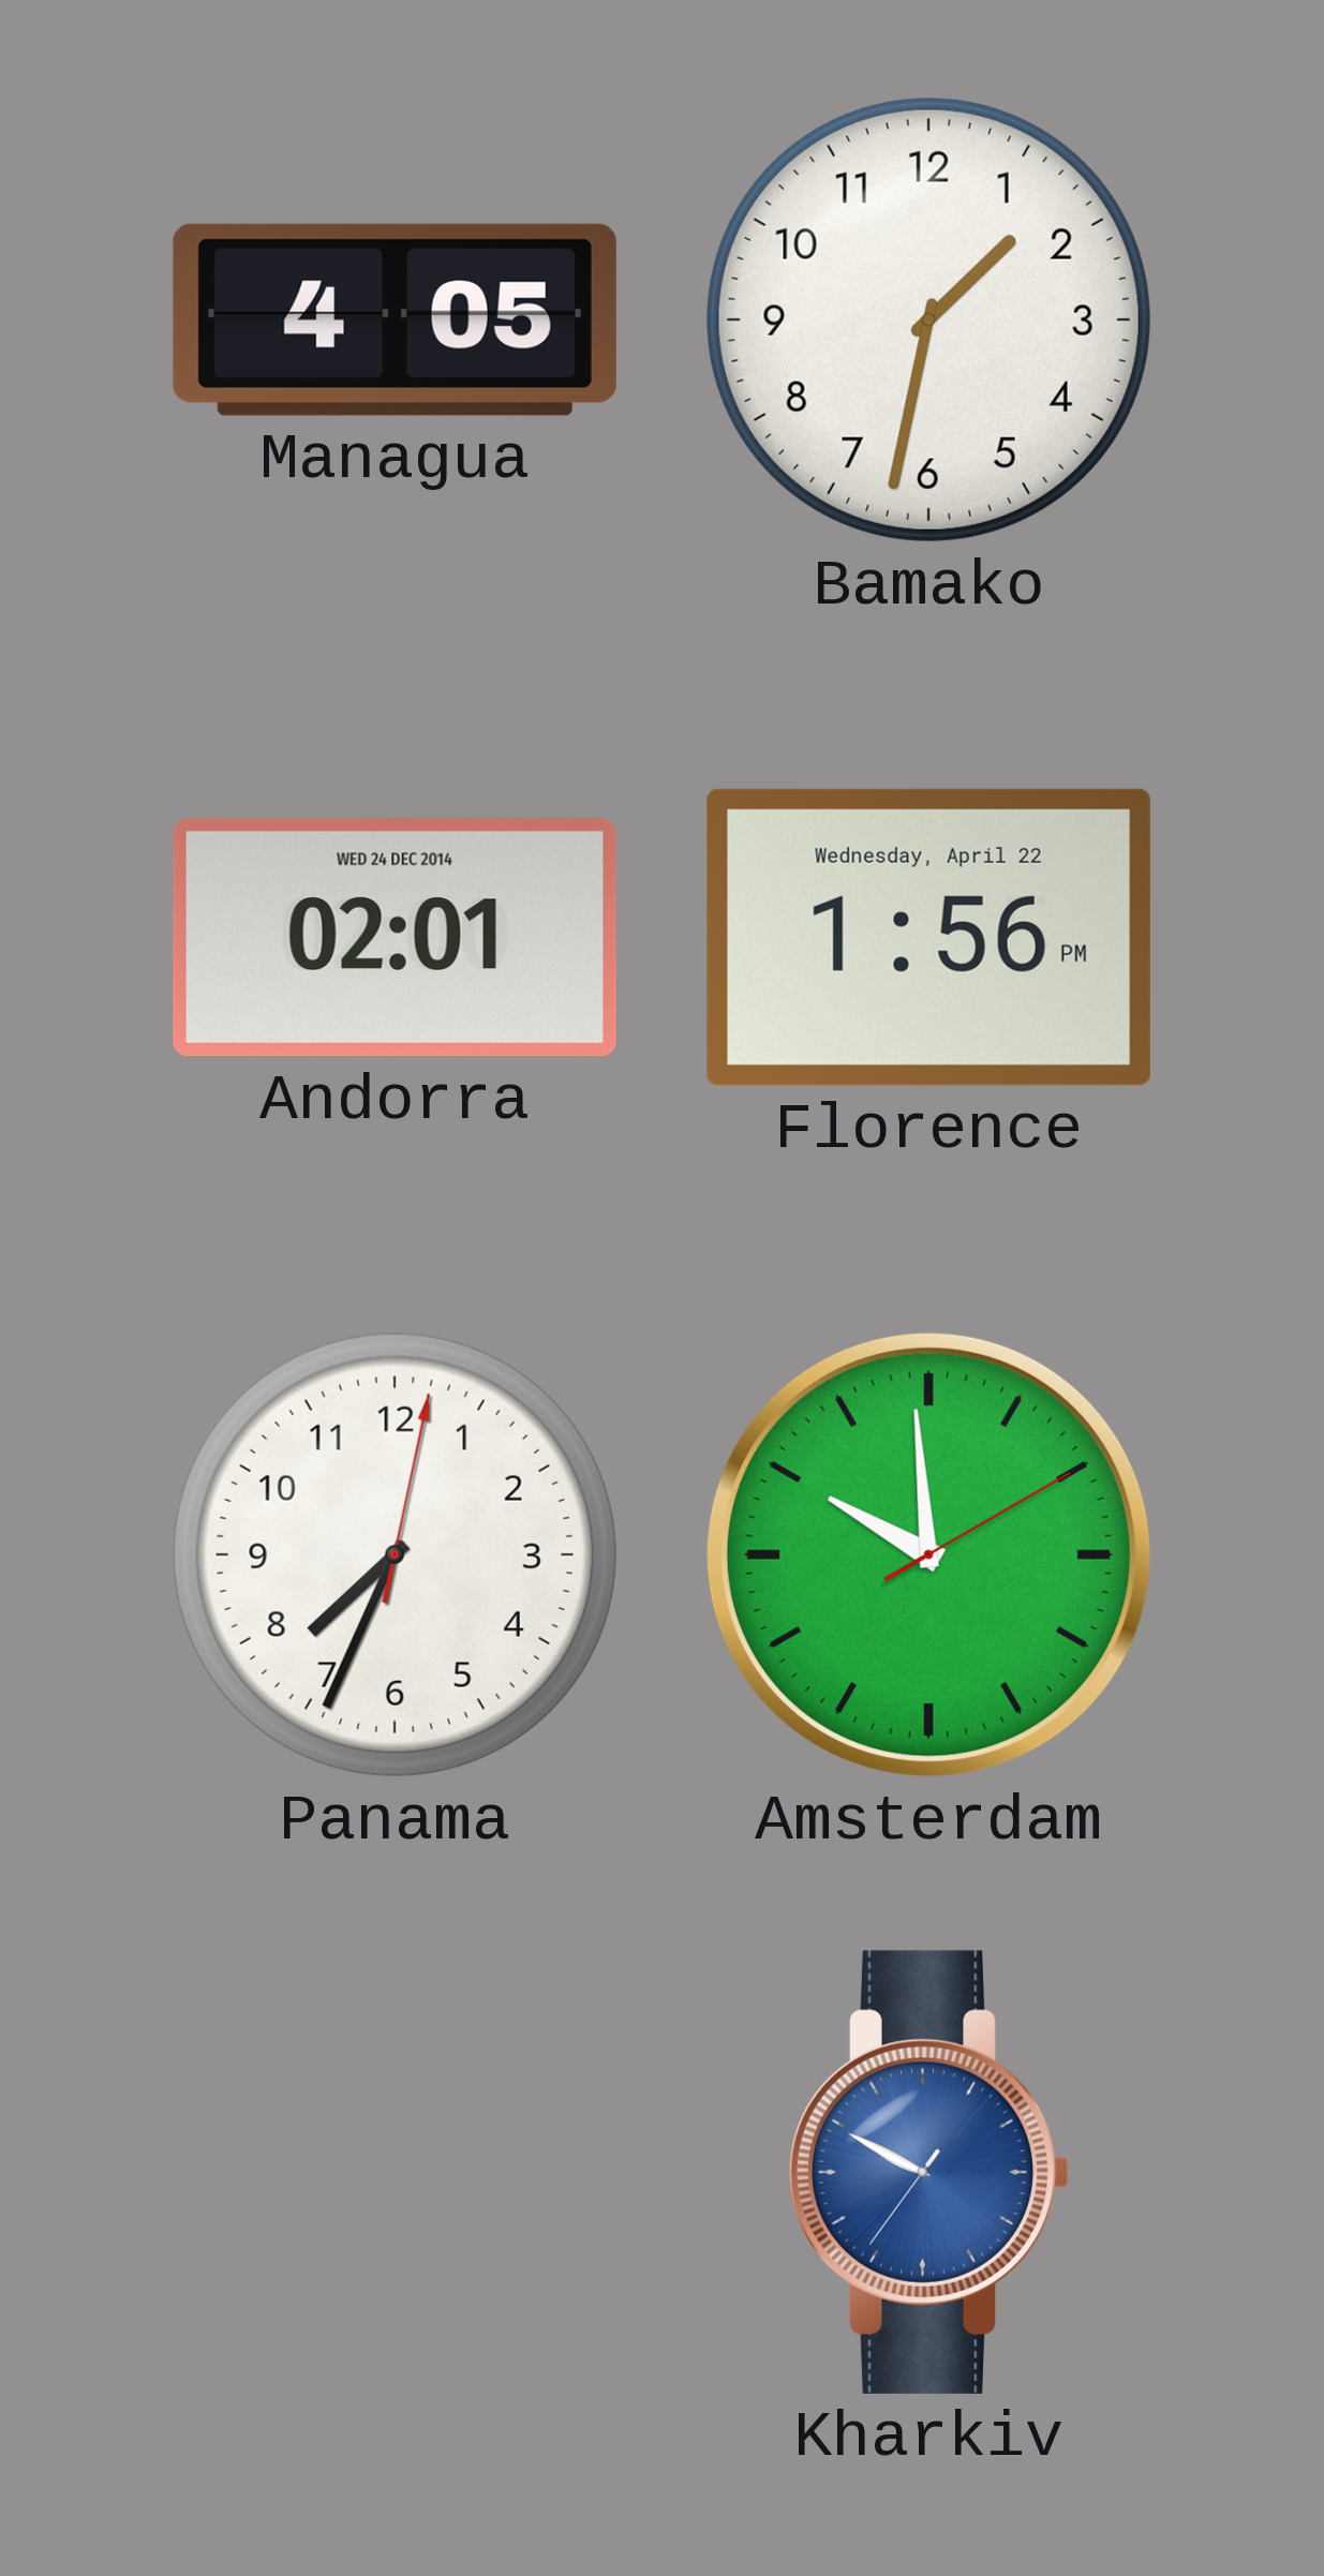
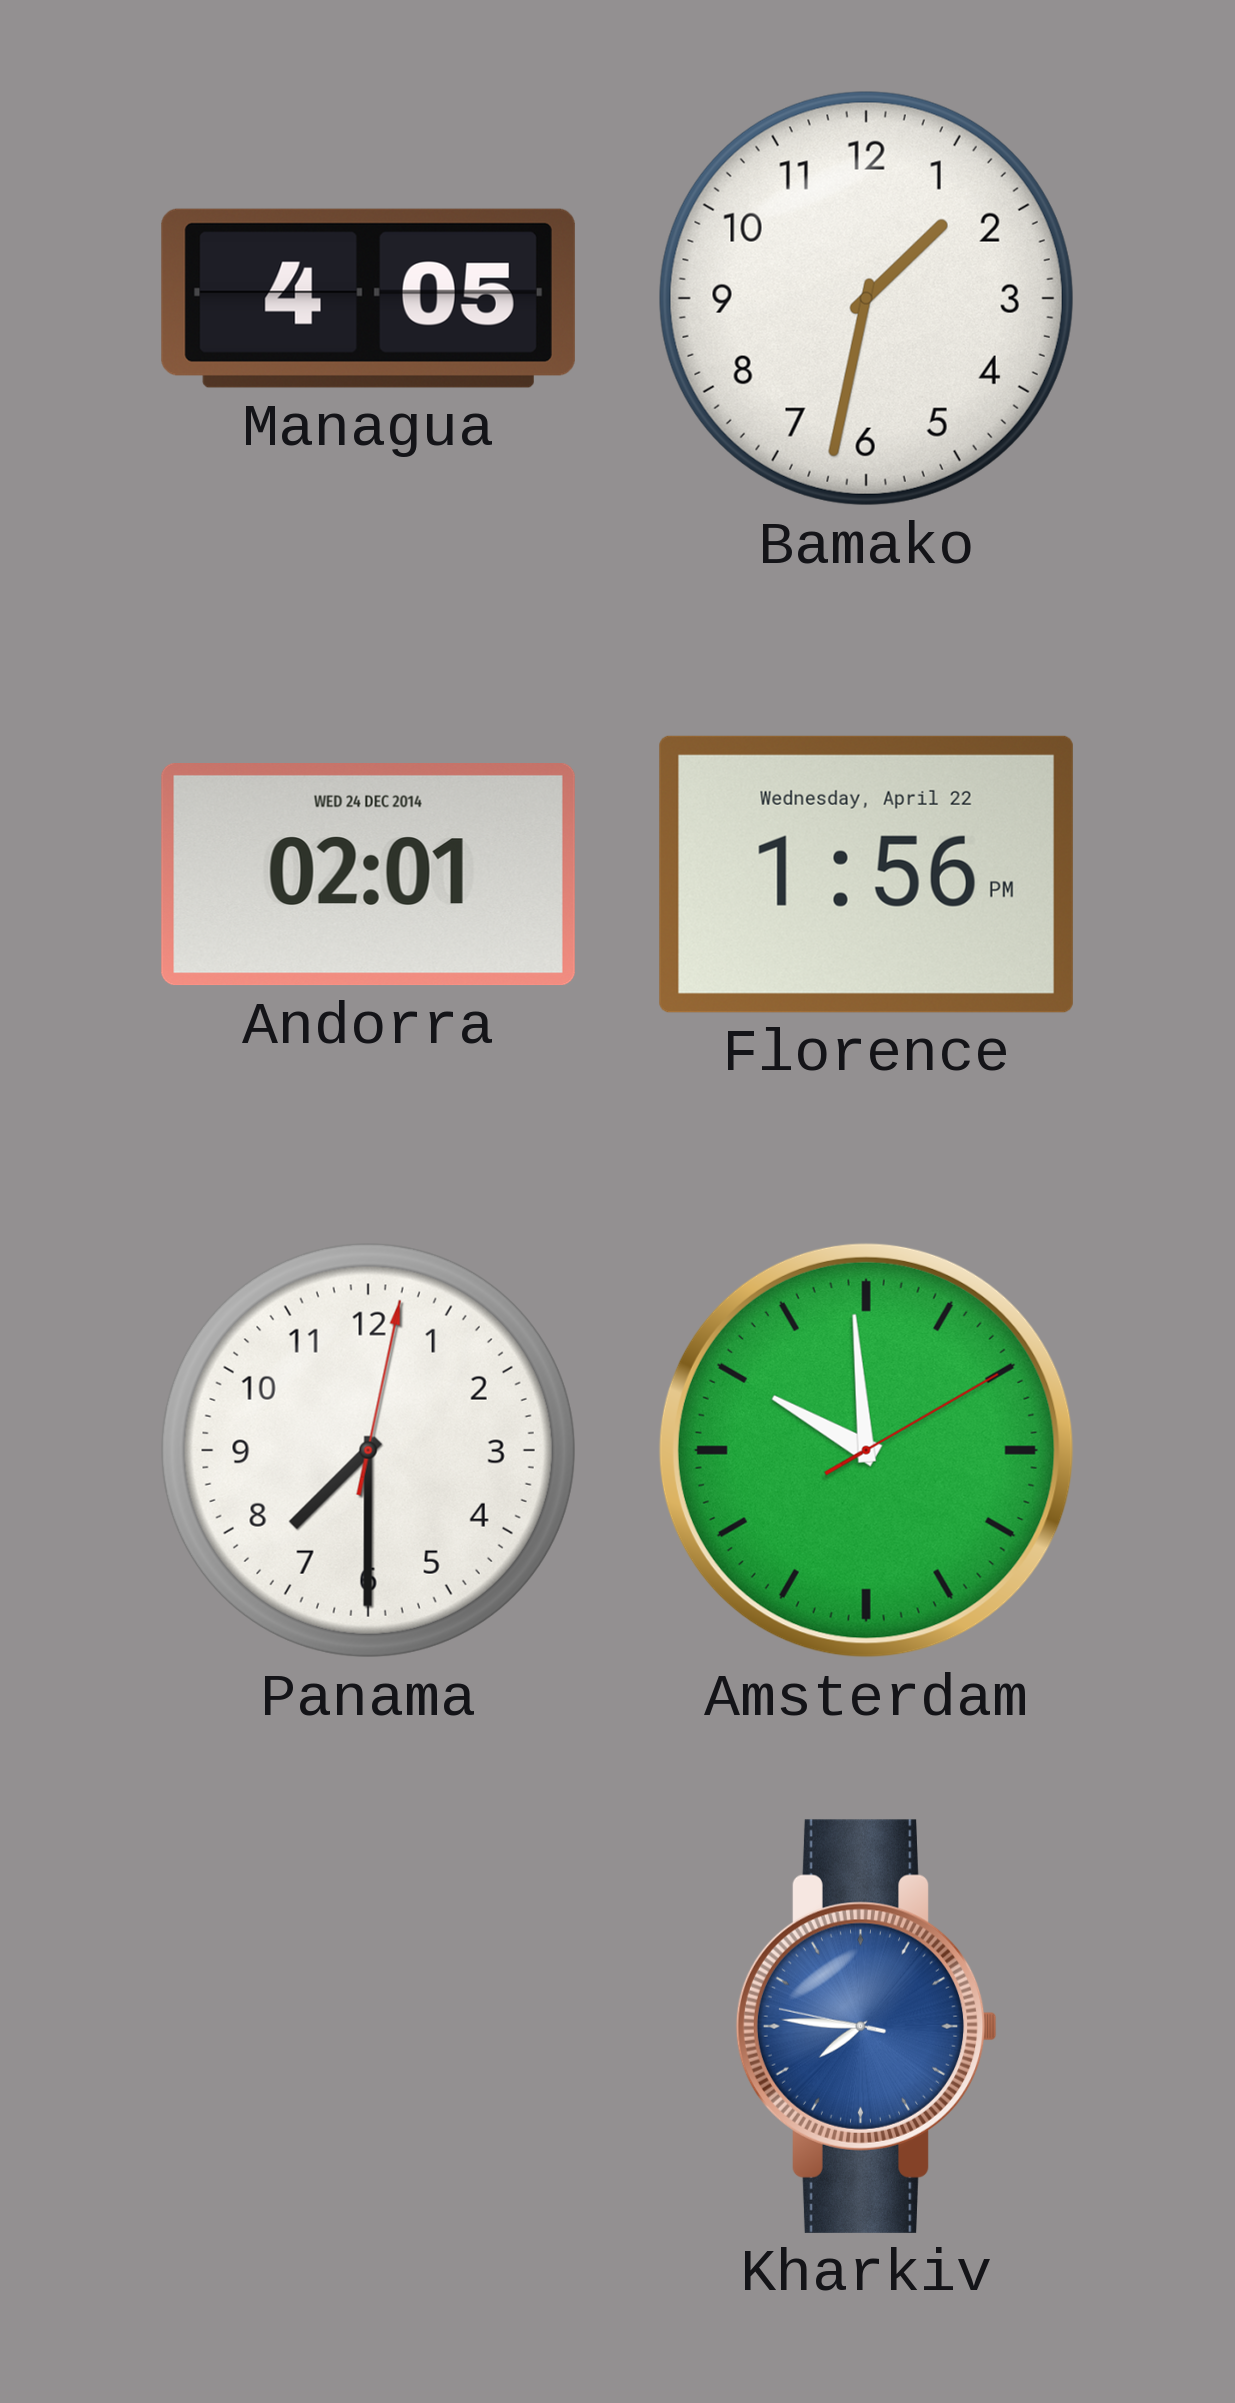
Panama: 7:34 -> 7:30
Kharkiv: 9:49 -> 7:45
